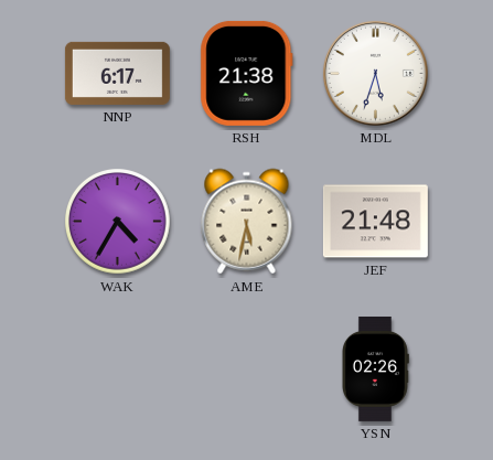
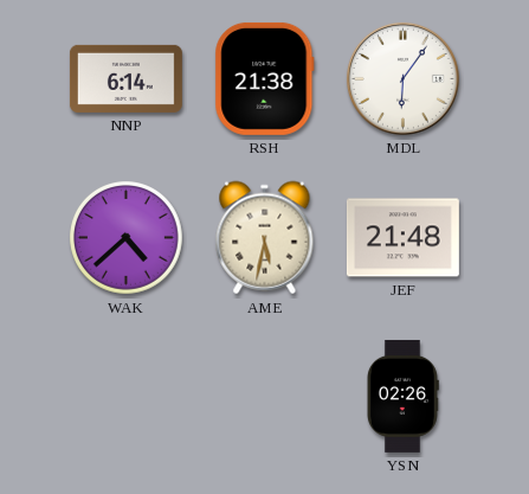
NNP: 6:17 -> 6:14
MDL: 5:33 -> 6:06
WAK: 4:35 -> 4:38
